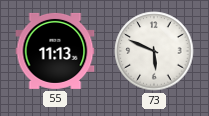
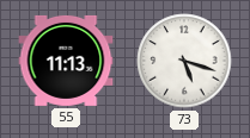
73: 5:49 -> 5:18
